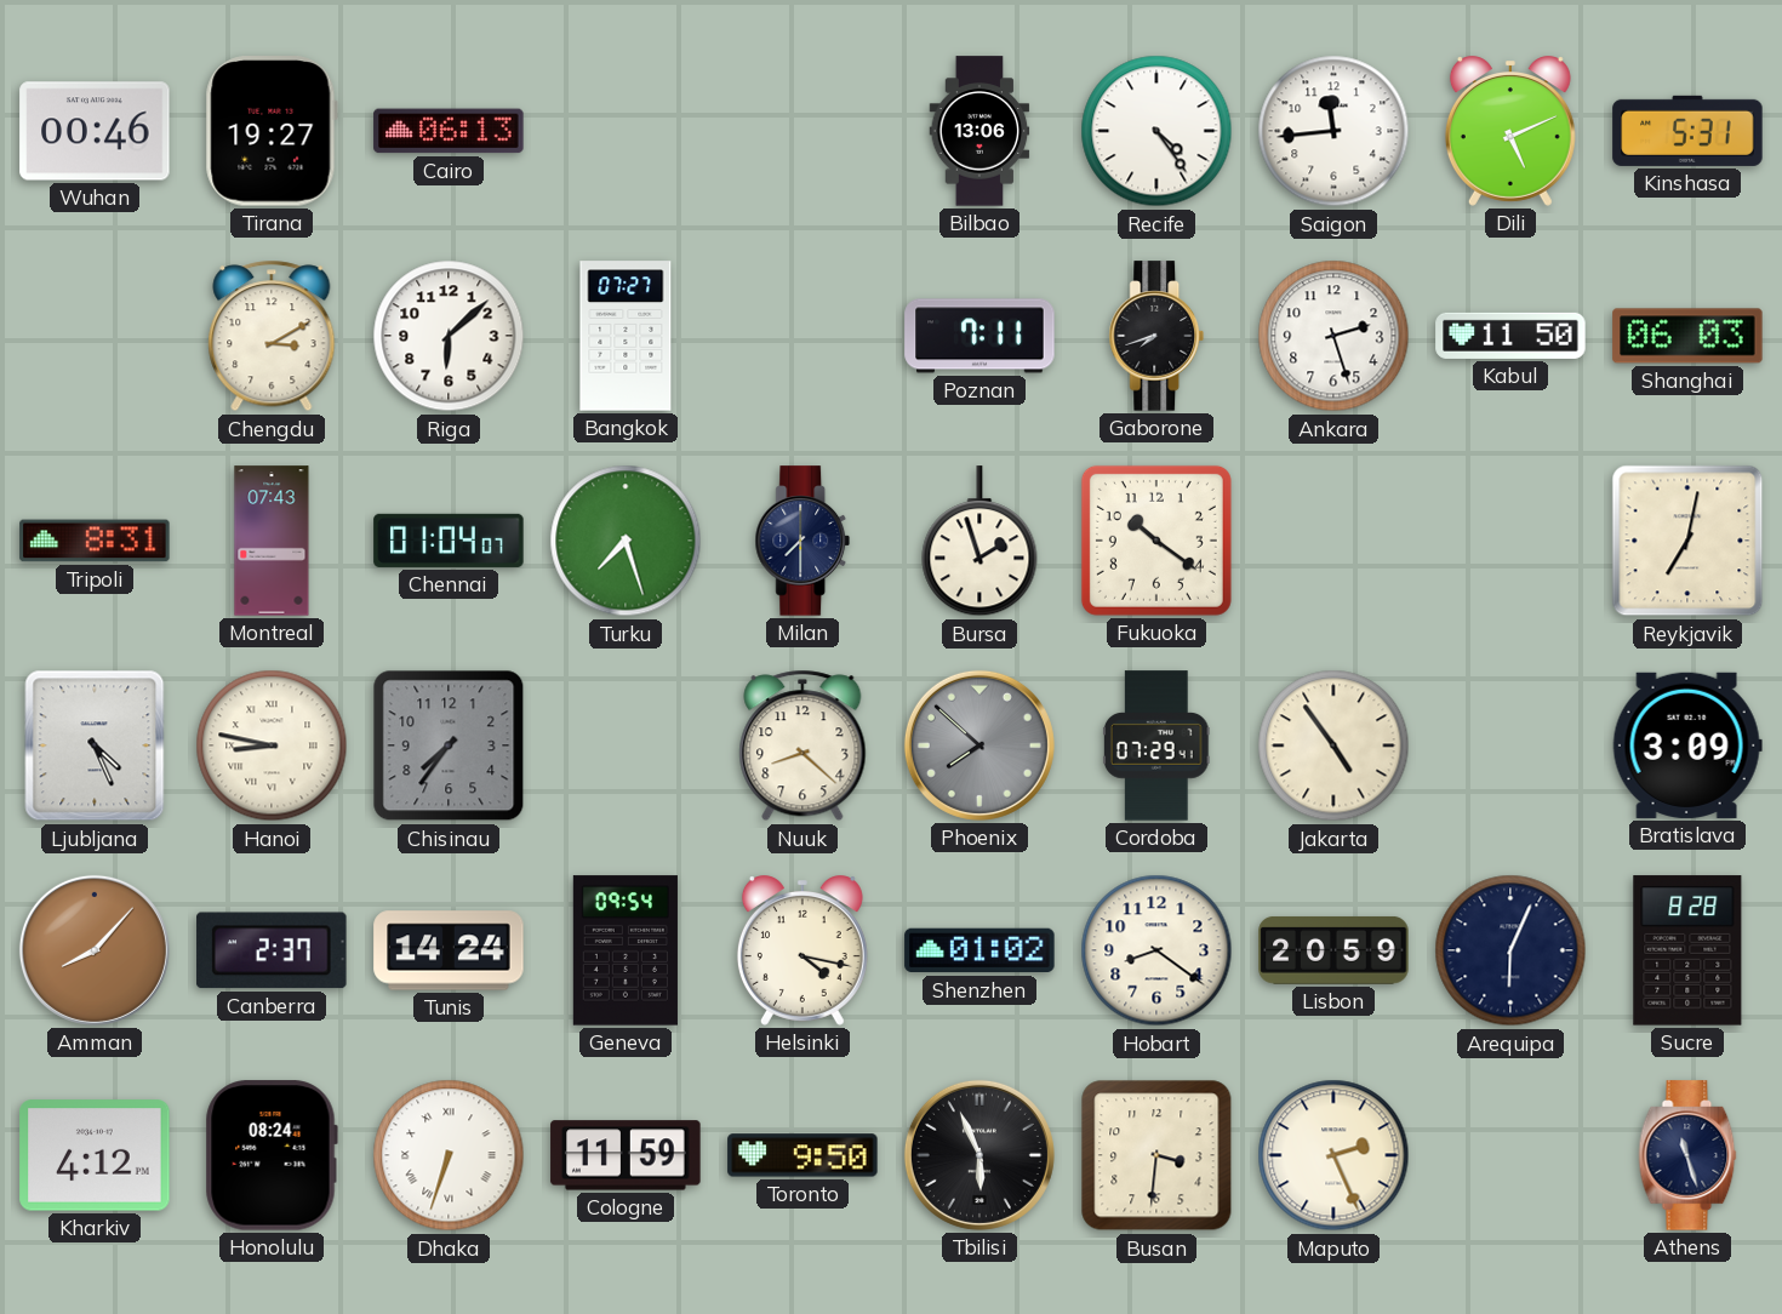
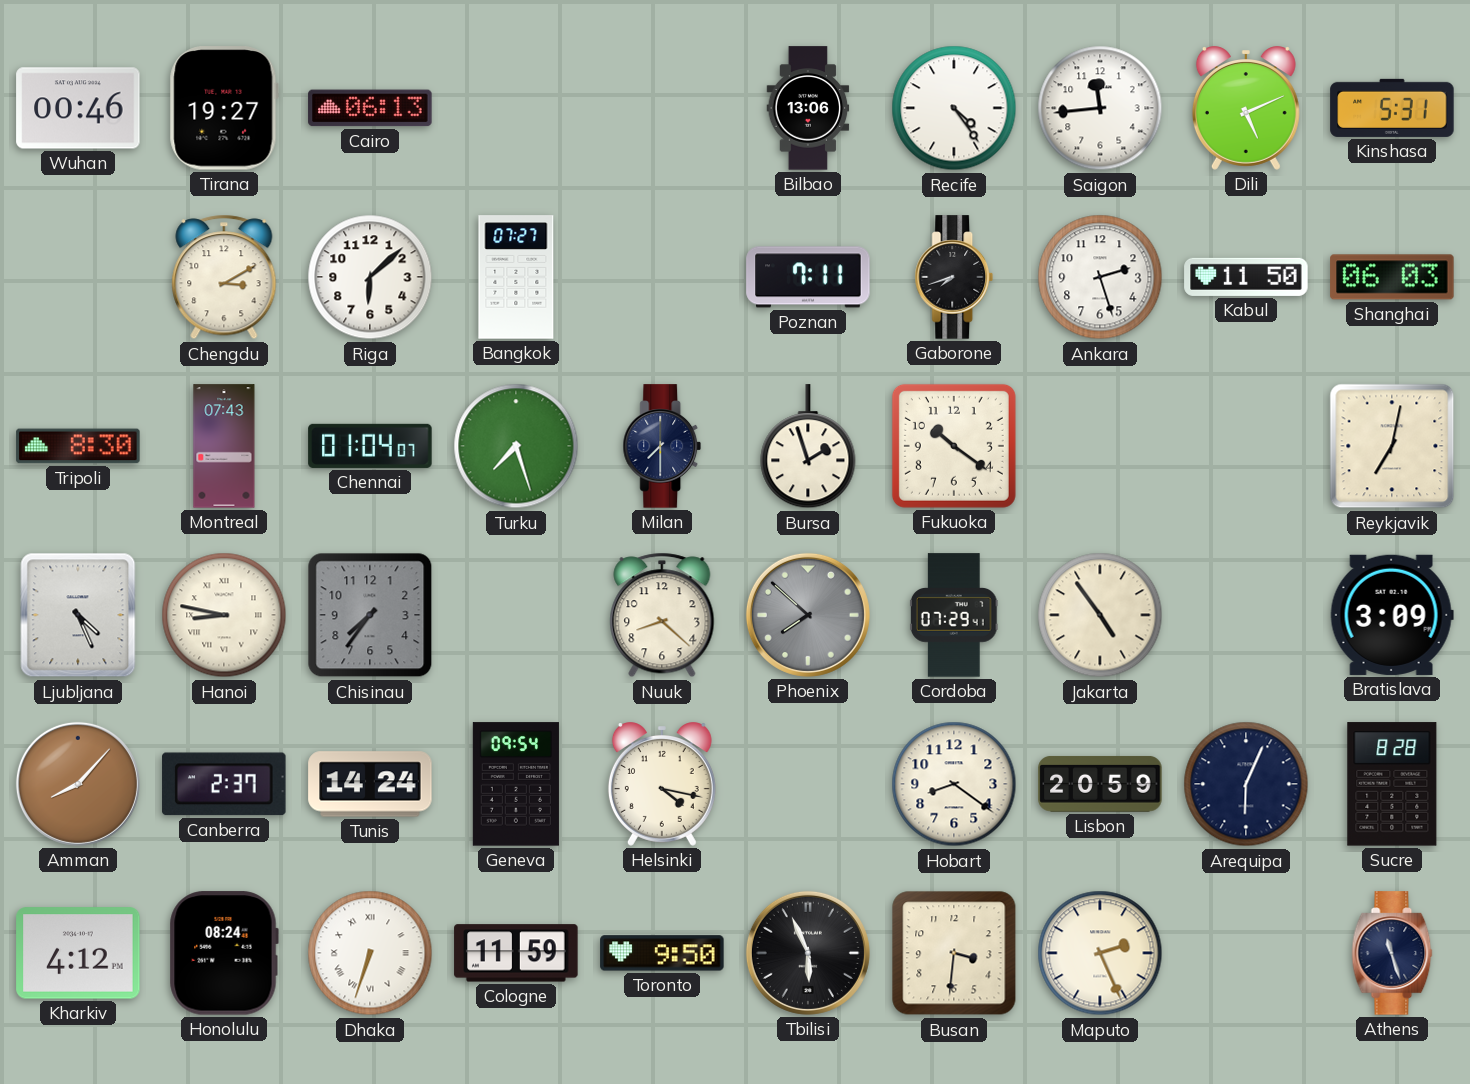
Tripoli: 8:31 -> 8:30
Shenzhen: 01:02 -> none
